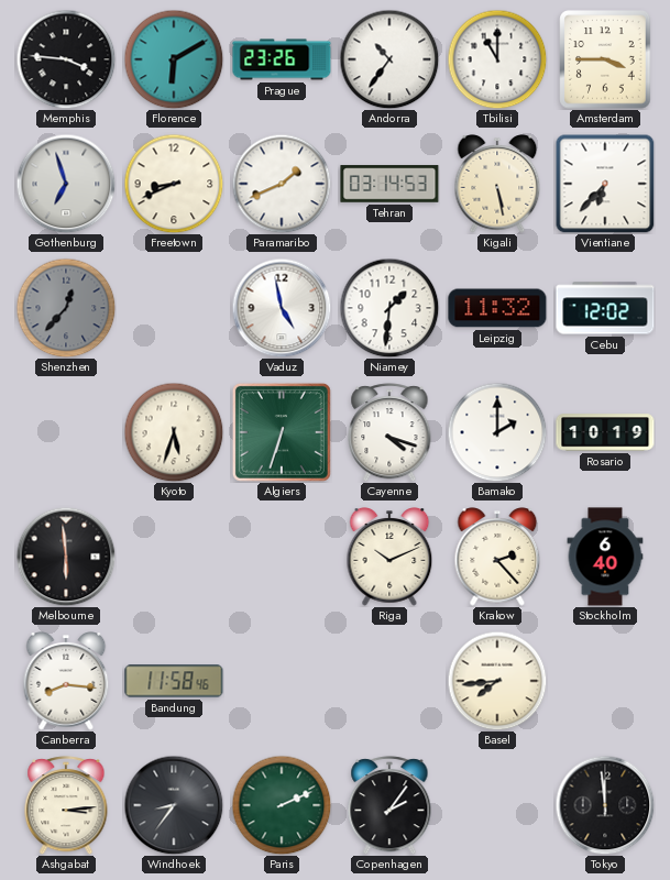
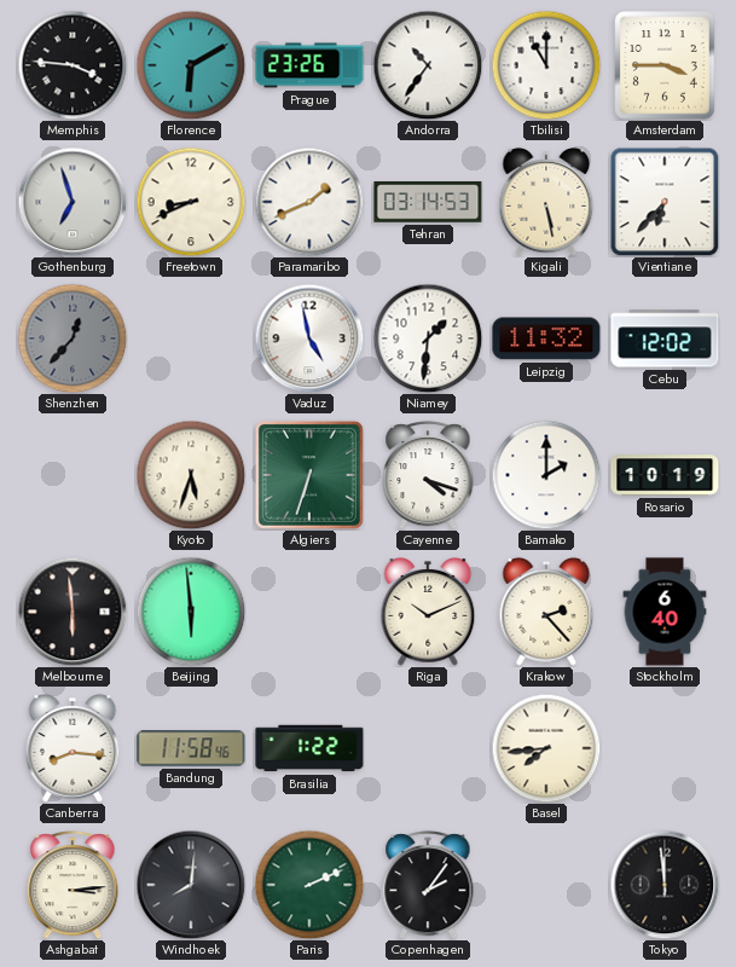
Beijing: none -> 5:59
Brasilia: none -> 1:22
Windhoek: 8:36 -> 8:01
